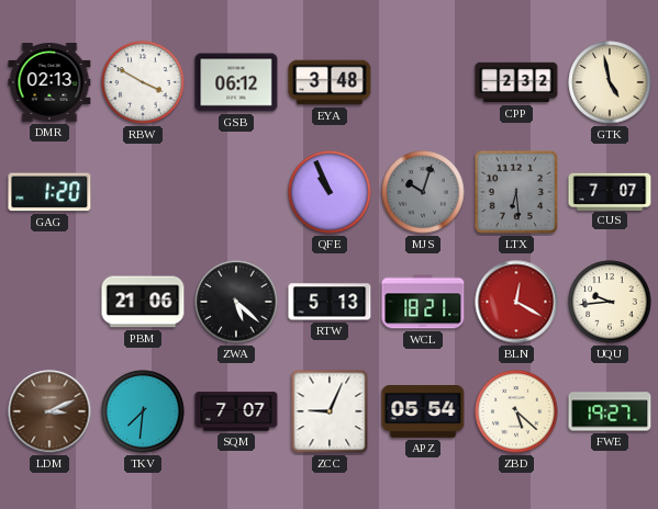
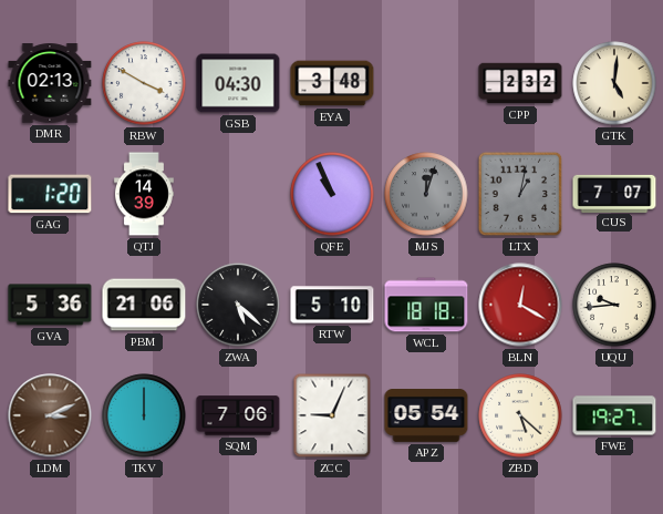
GSB: 06:12 -> 04:30
GTK: 4:58 -> 5:01
QTJ: none -> 14:39
MJS: 10:03 -> 12:03
LTX: 6:29 -> 1:02
GVA: none -> 5:36
RTW: 5:13 -> 5:10
WCL: 18:21 -> 18:18
TKV: 7:31 -> 12:00
SQM: 7:07 -> 7:06
